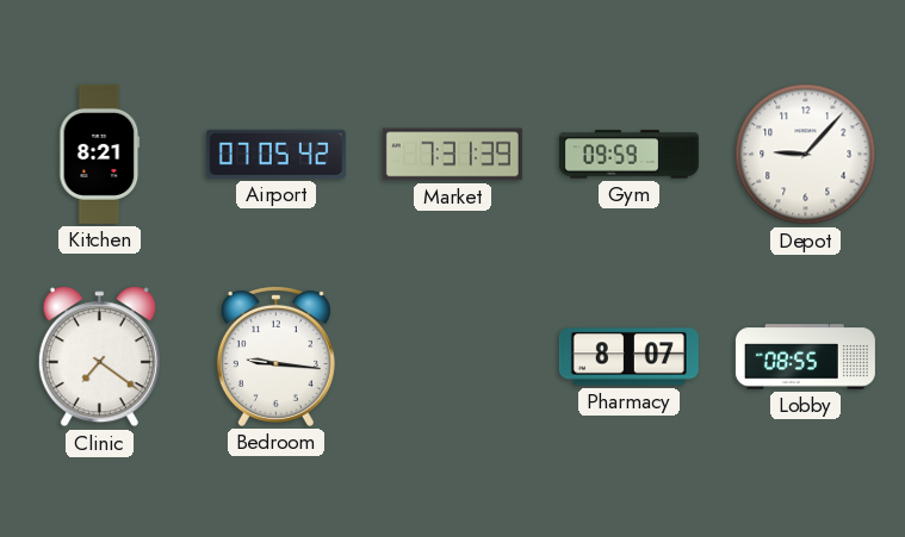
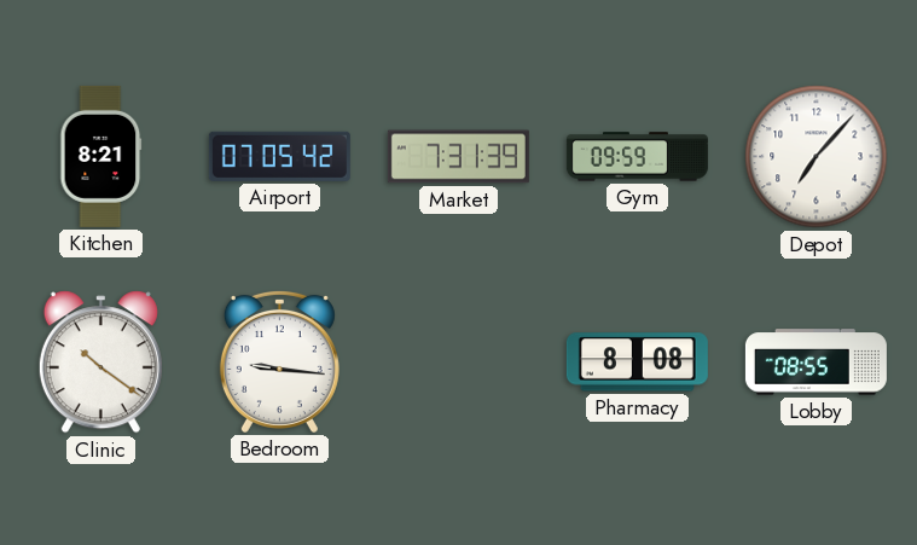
Depot: 9:07 -> 7:07
Clinic: 7:21 -> 10:21
Pharmacy: 8:07 -> 8:08
